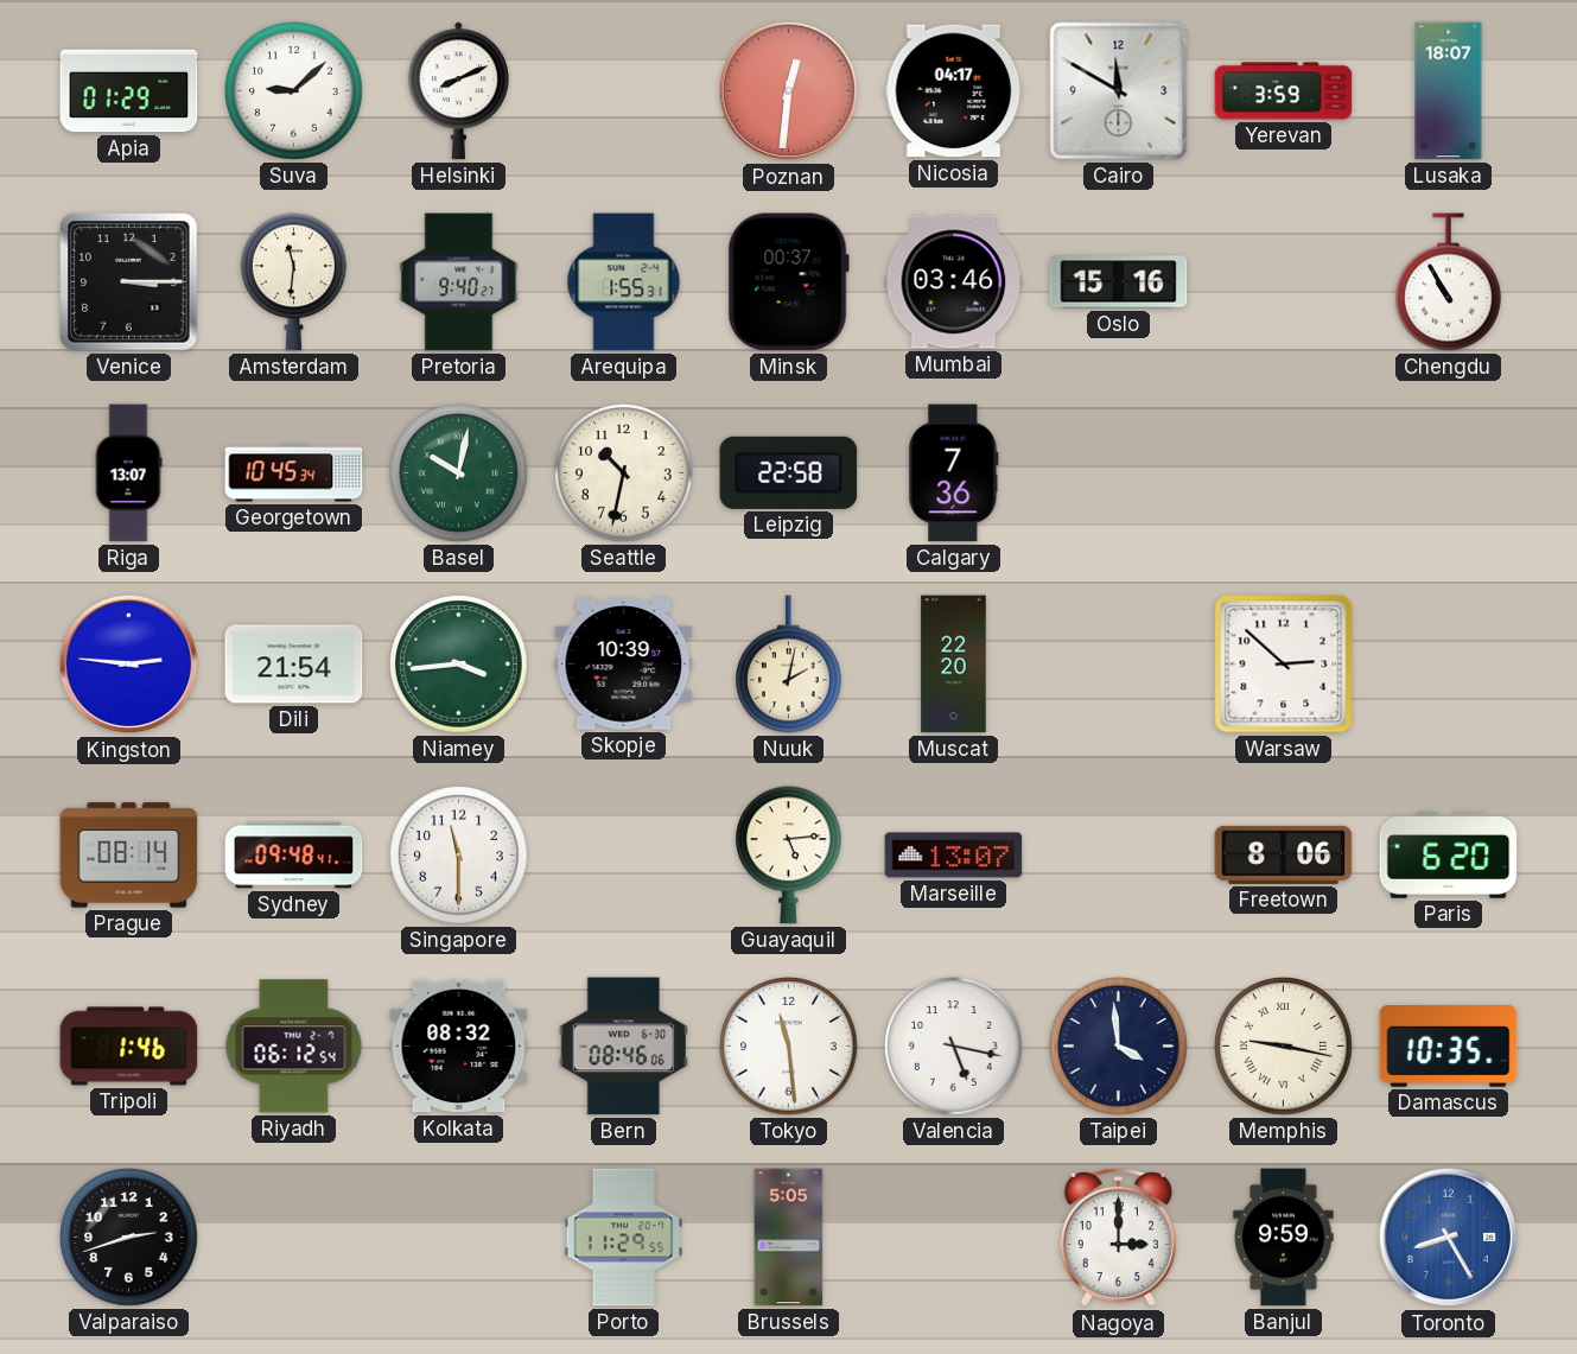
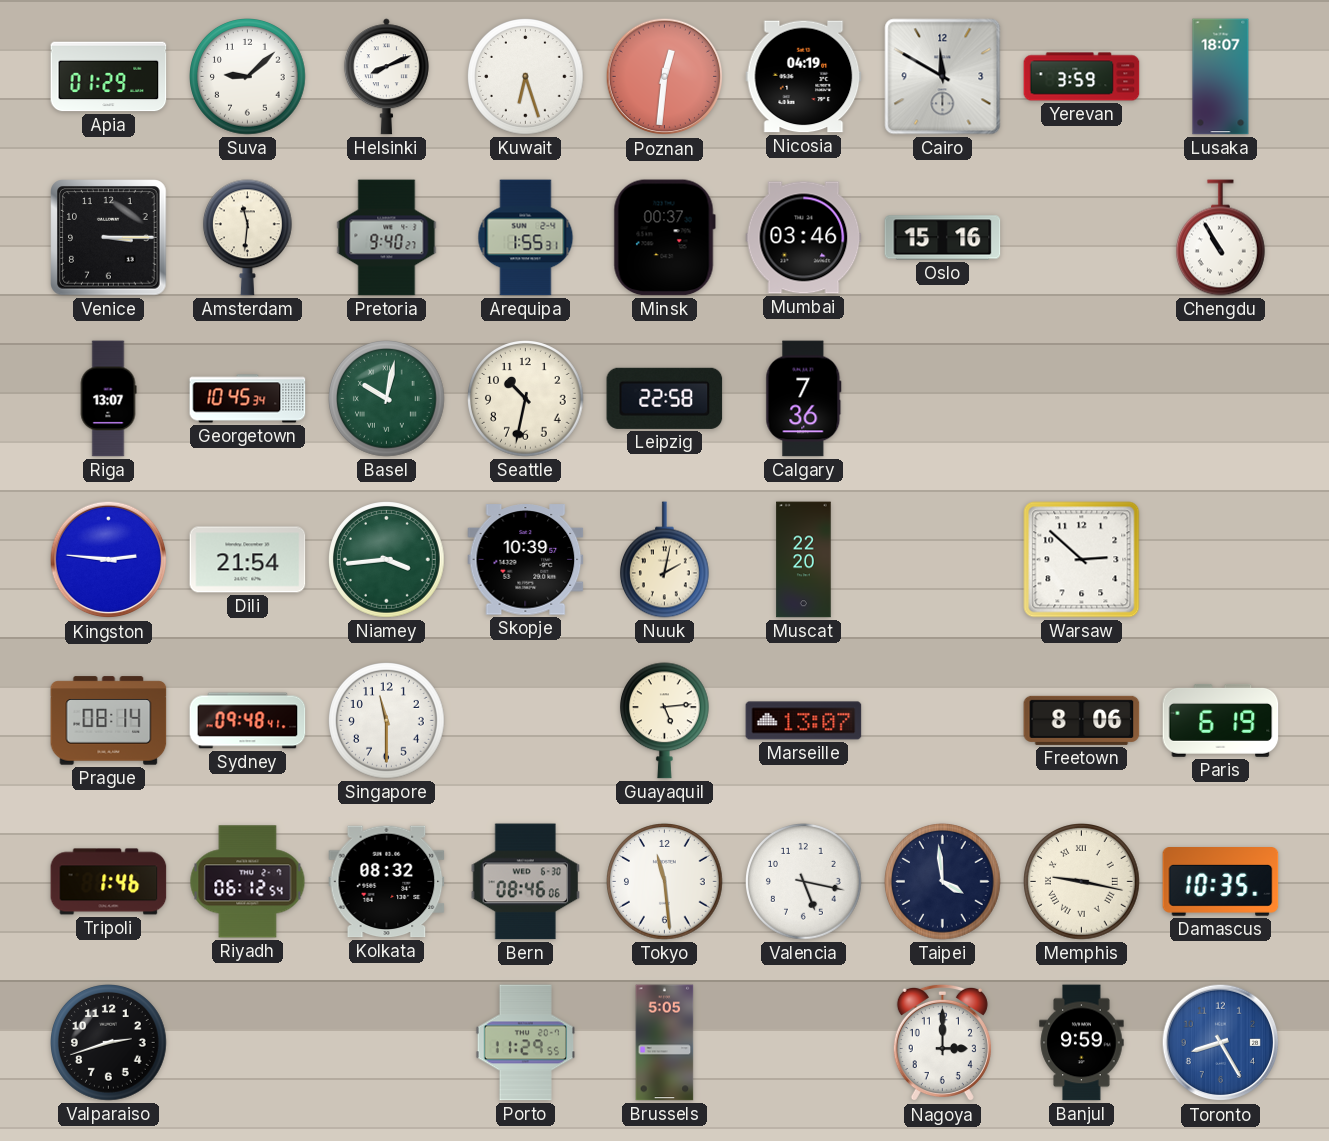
Kuwait: none -> 6:27
Nicosia: 04:17 -> 04:19
Paris: 6:20 -> 6:19
